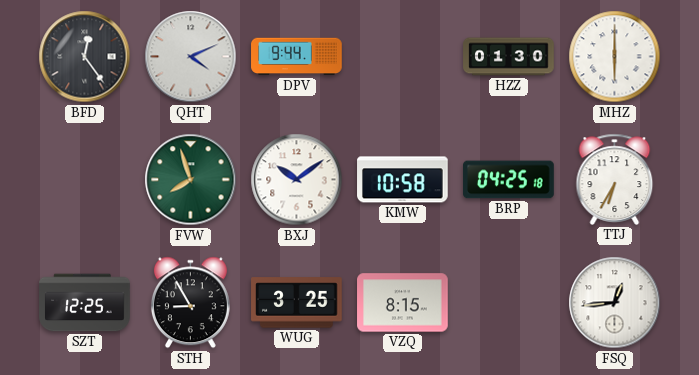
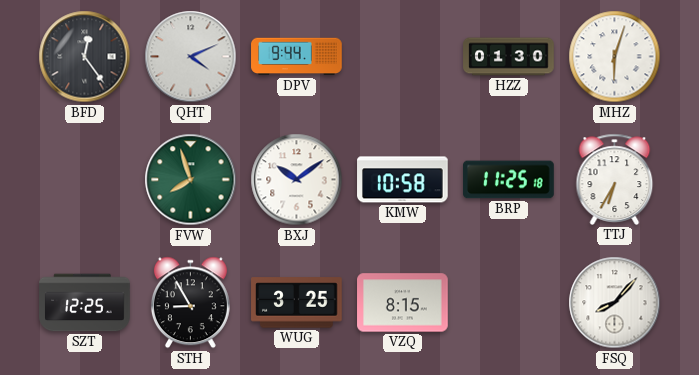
MHZ: 6:00 -> 6:03
BRP: 04:25 -> 11:25
FSQ: 12:44 -> 8:07
